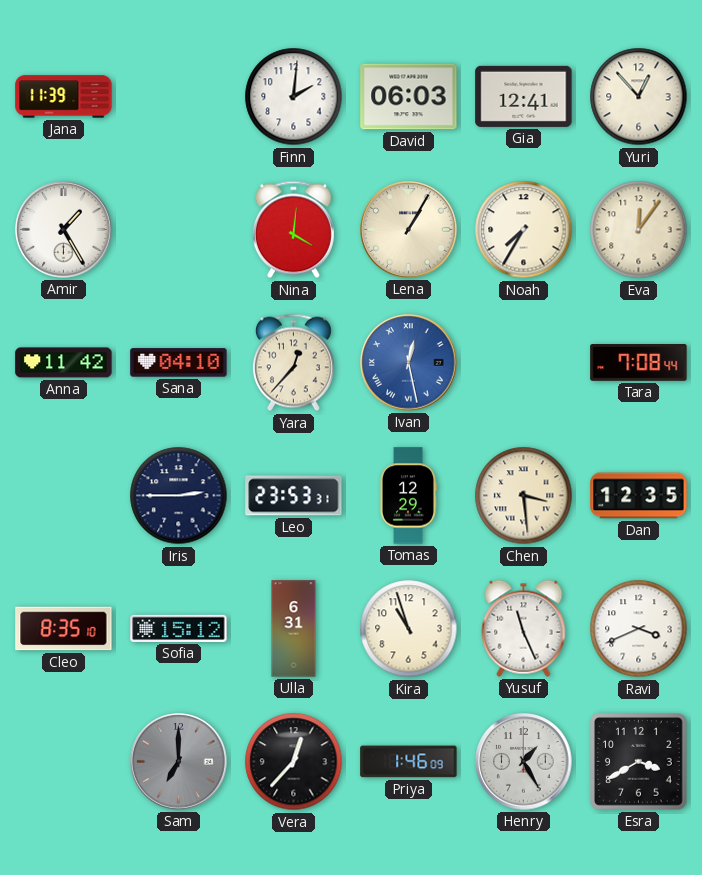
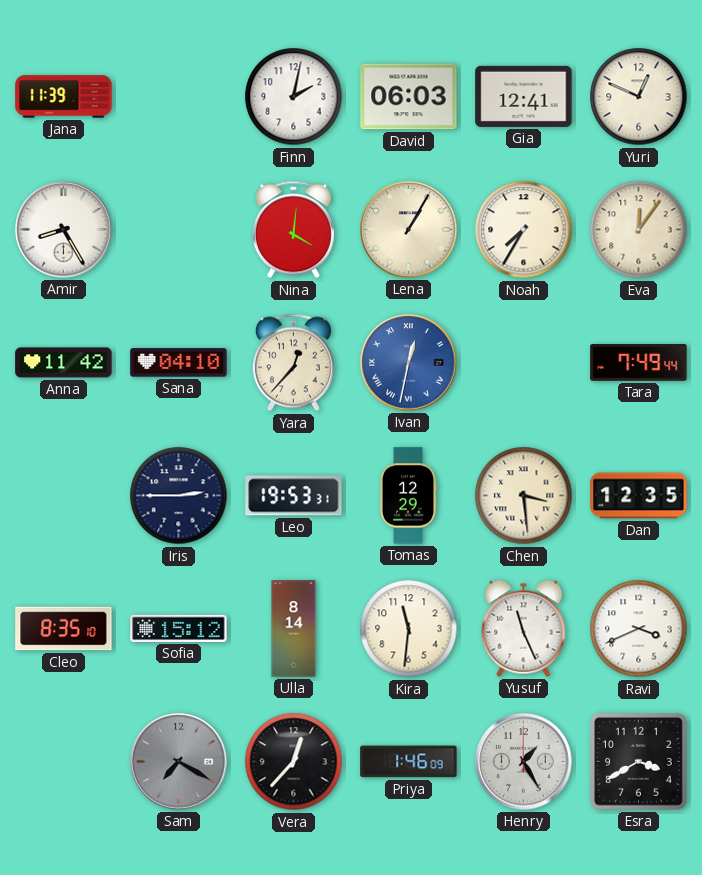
Finn: 2:01 -> 2:02
Yuri: 12:53 -> 12:49
Amir: 1:25 -> 8:25
Ivan: 12:28 -> 12:32
Tara: 7:08 -> 7:49
Leo: 23:53 -> 19:53
Ulla: 6:31 -> 8:14
Kira: 10:57 -> 11:31
Sam: 7:00 -> 7:20
